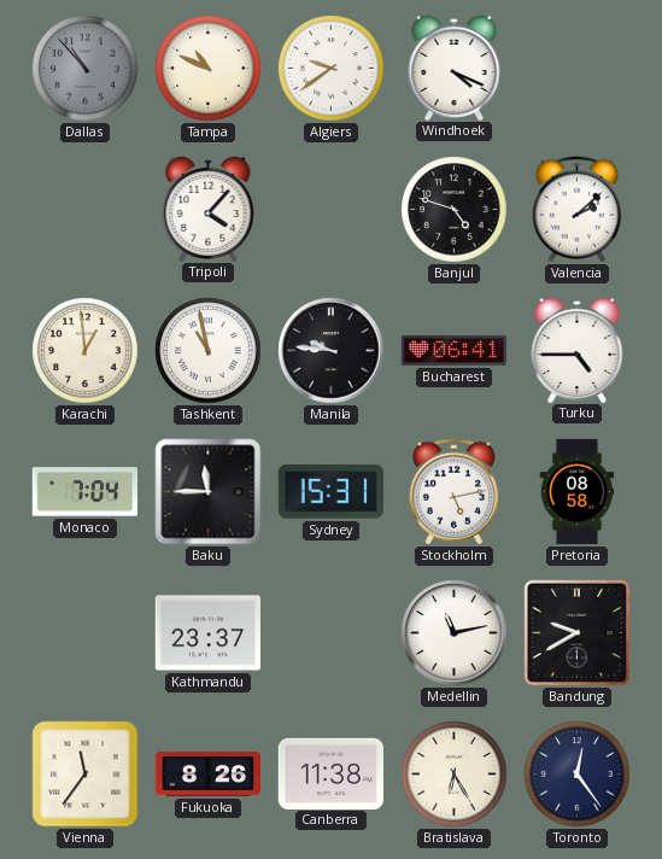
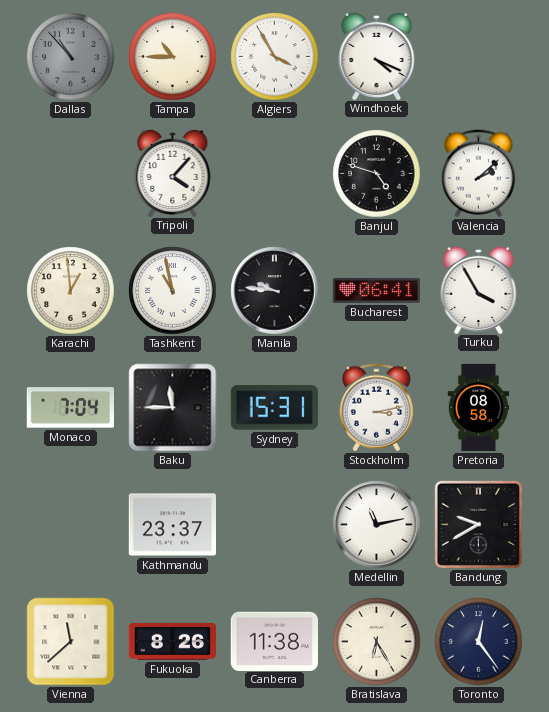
Tampa: 10:49 -> 10:45
Algiers: 9:39 -> 3:55
Turku: 4:45 -> 3:55
Stockholm: 5:13 -> 3:13
Vienna: 11:36 -> 11:38
